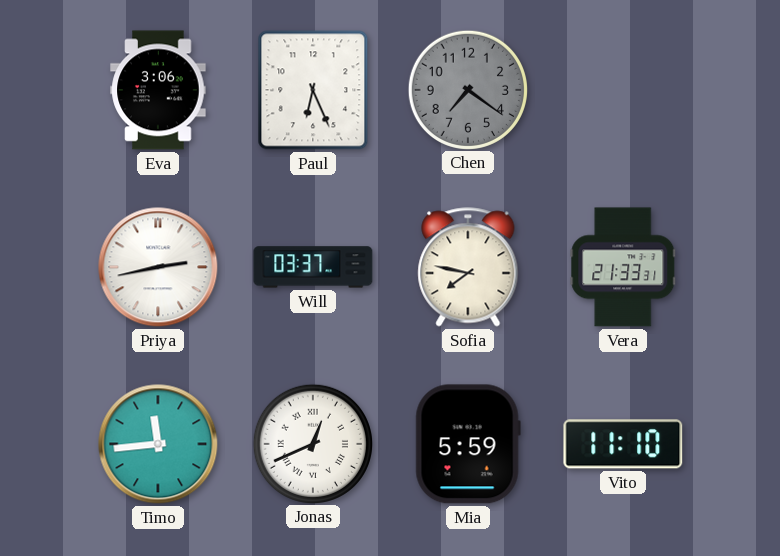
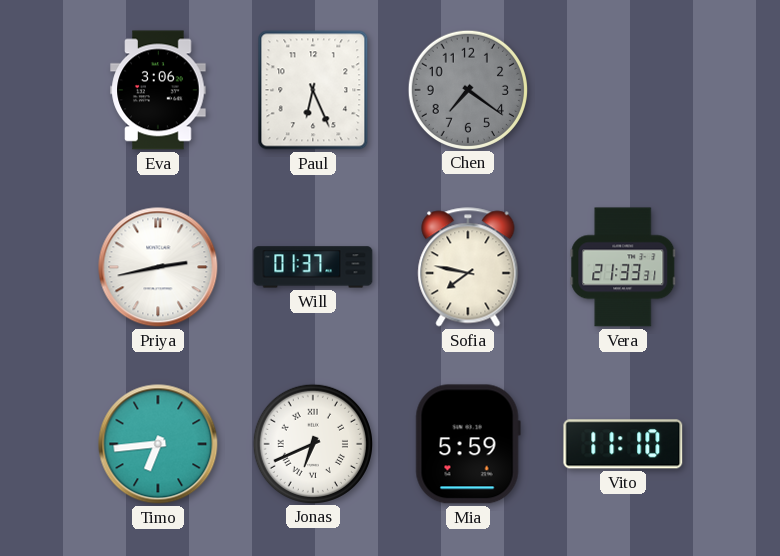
Will: 03:37 -> 01:37
Timo: 11:44 -> 6:44
Jonas: 12:41 -> 6:41
